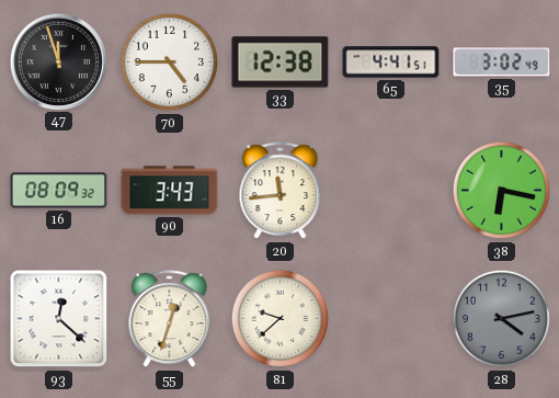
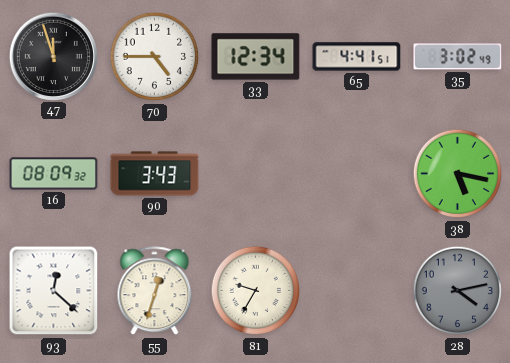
33: 12:38 -> 12:34
20: 11:44 -> none
38: 6:17 -> 5:17
81: 9:38 -> 9:35
